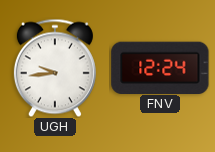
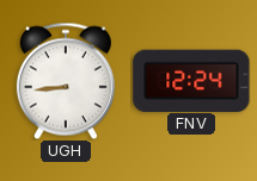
UGH: 9:44 -> 8:44
